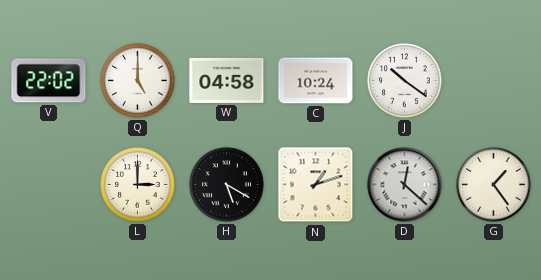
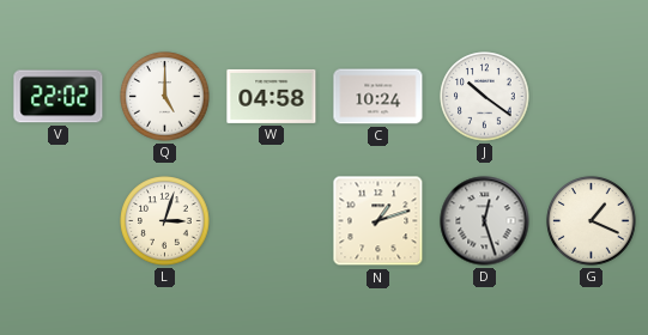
L: 3:00 -> 3:03
H: 5:20 -> none
D: 12:22 -> 12:27
G: 1:24 -> 1:19
